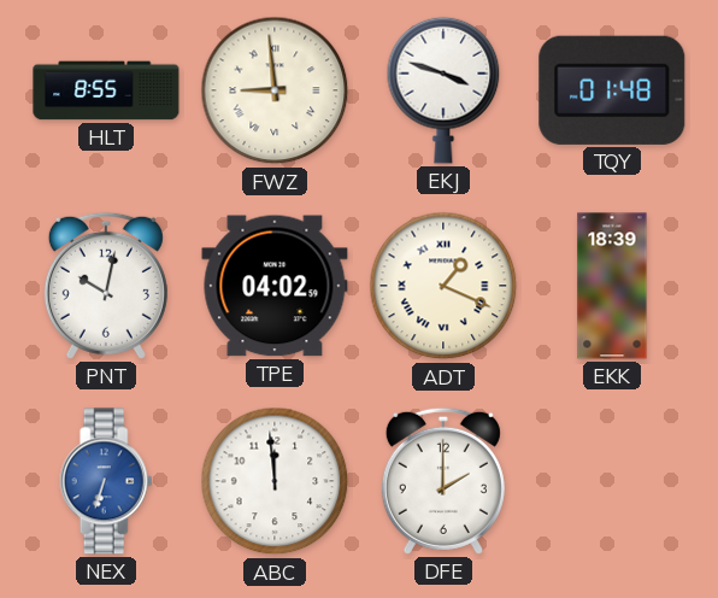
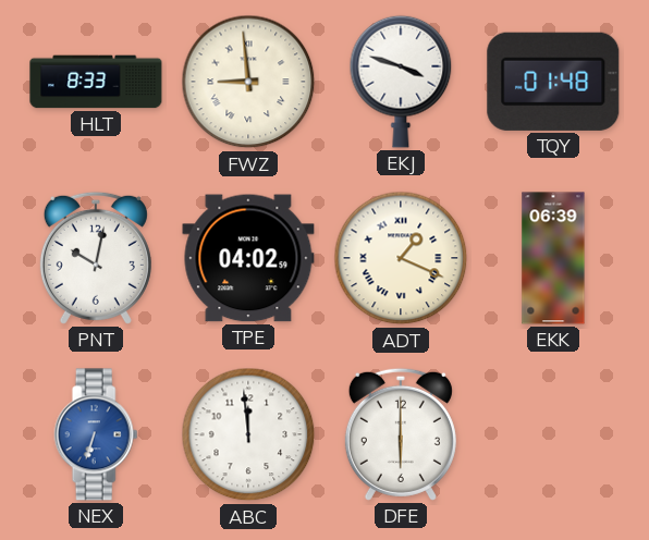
HLT: 8:55 -> 8:33
EKK: 18:39 -> 06:39
DFE: 2:00 -> 6:00
